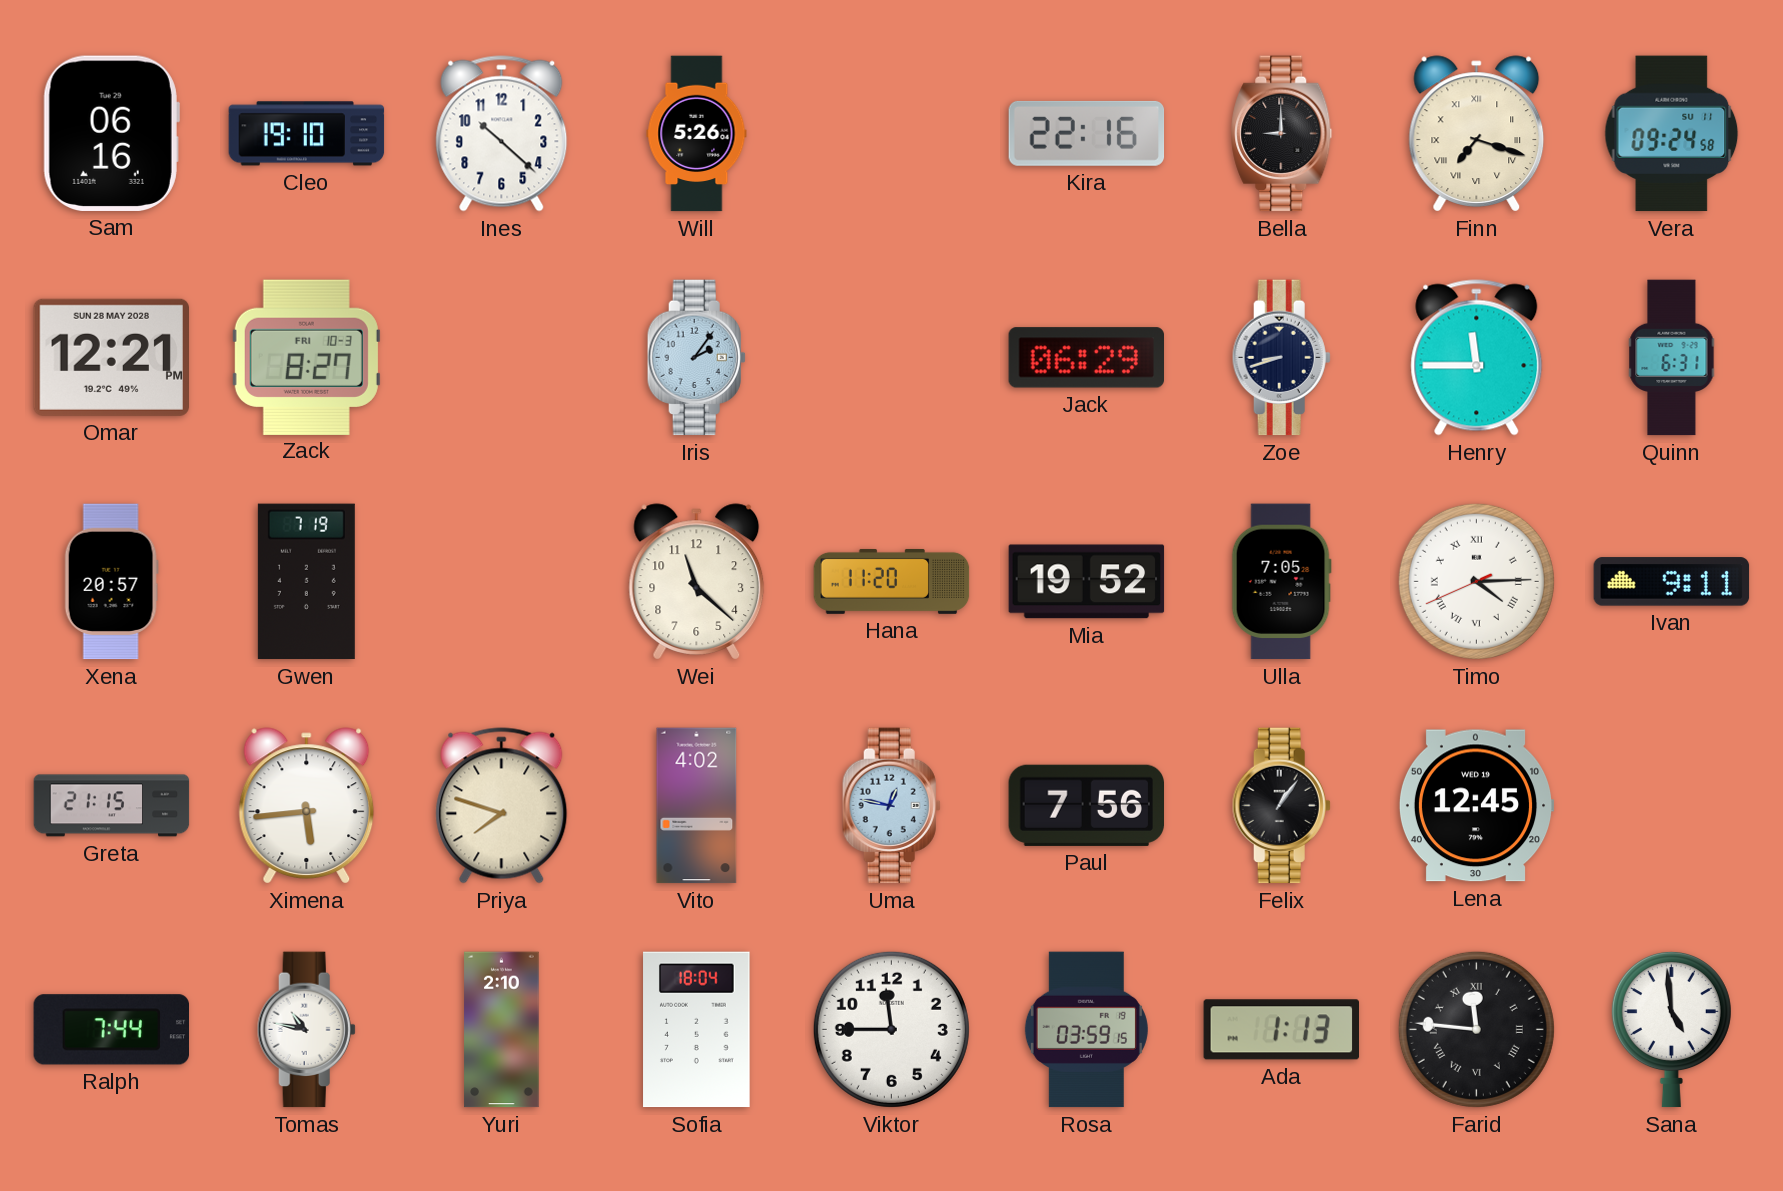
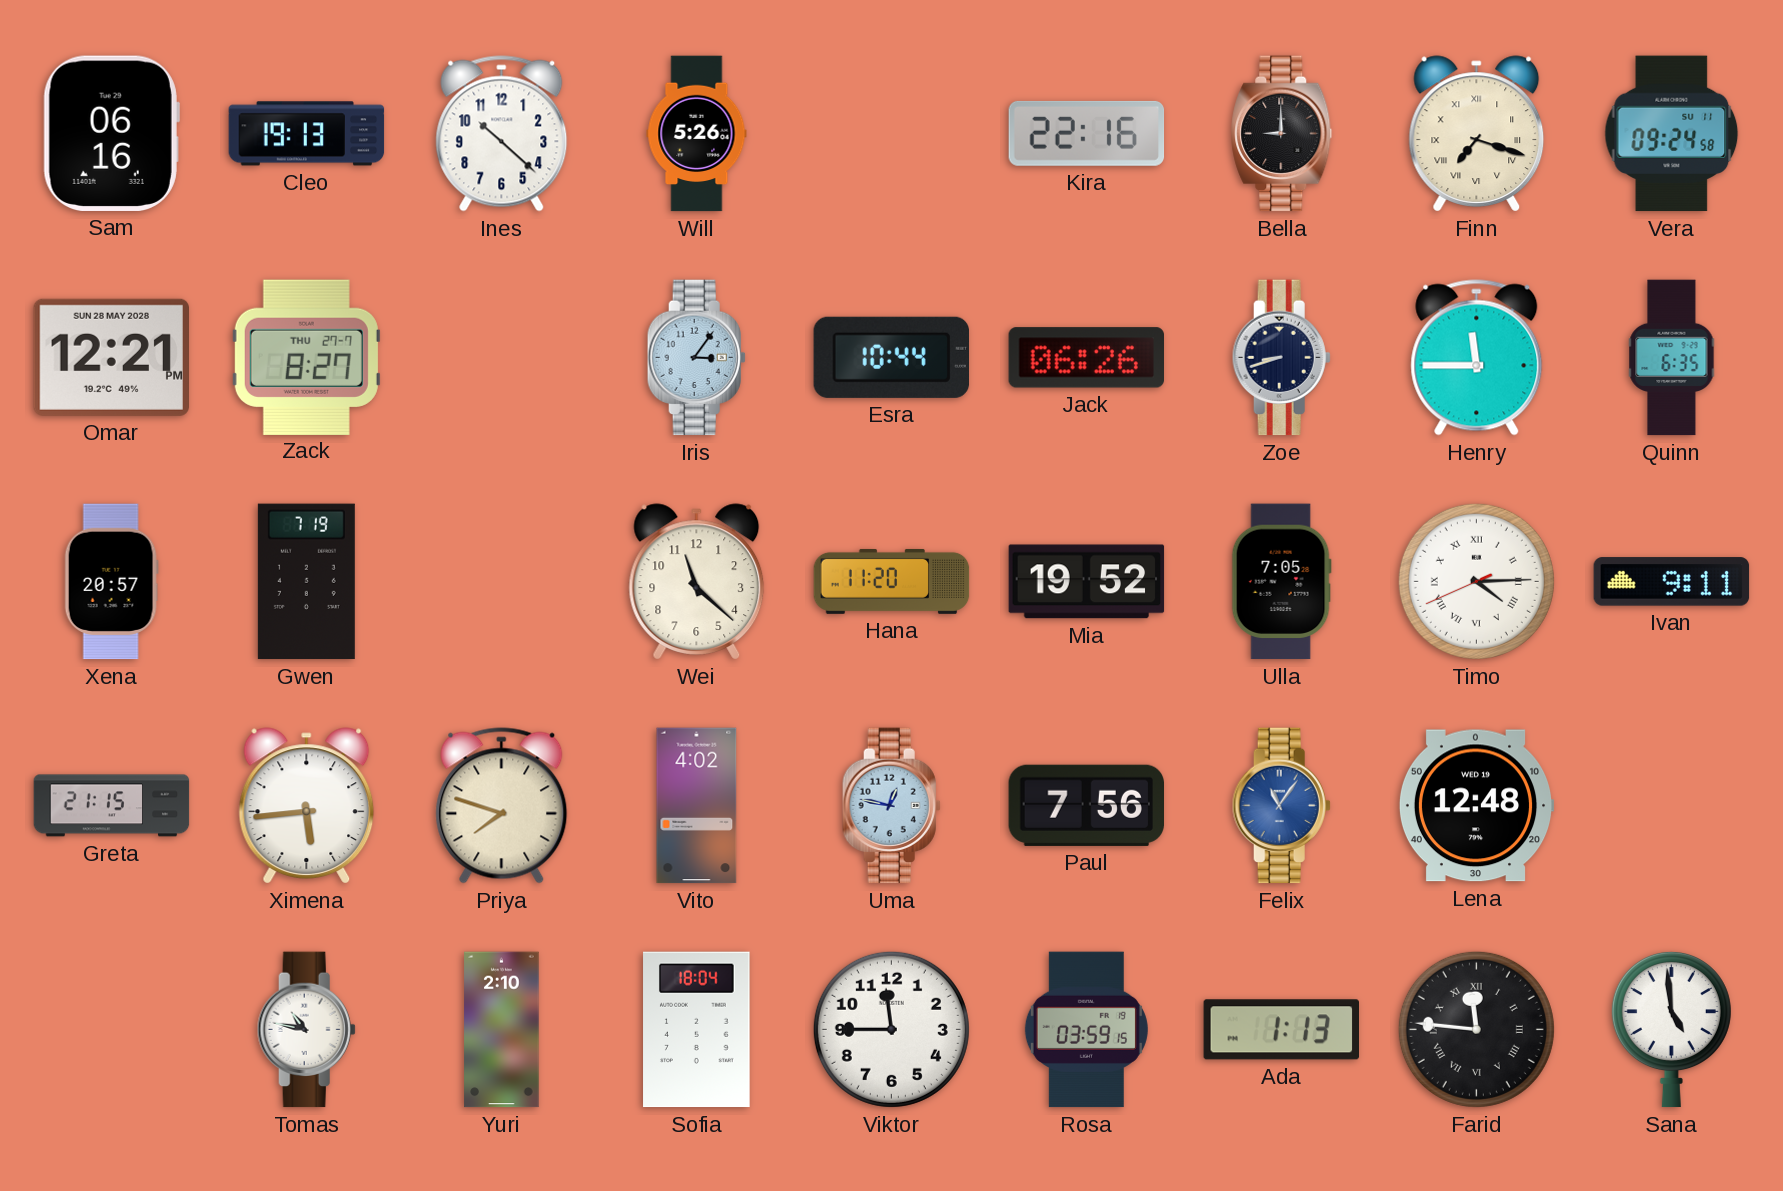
Cleo: 19:10 -> 19:13
Zack date: FRI 10-3 -> THU 27-7
Iris: 2:06 -> 3:06
Esra: none -> 10:44
Jack: 06:29 -> 06:26
Quinn: 6:31 -> 6:35
Felix: 1:06 -> 11:06
Felix dial: black -> blue
Lena: 12:45 -> 12:48
Ralph: 7:44 -> none
